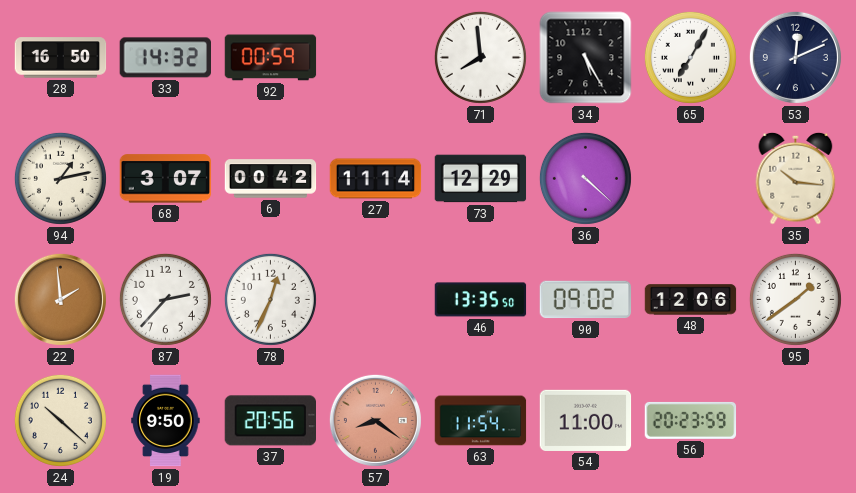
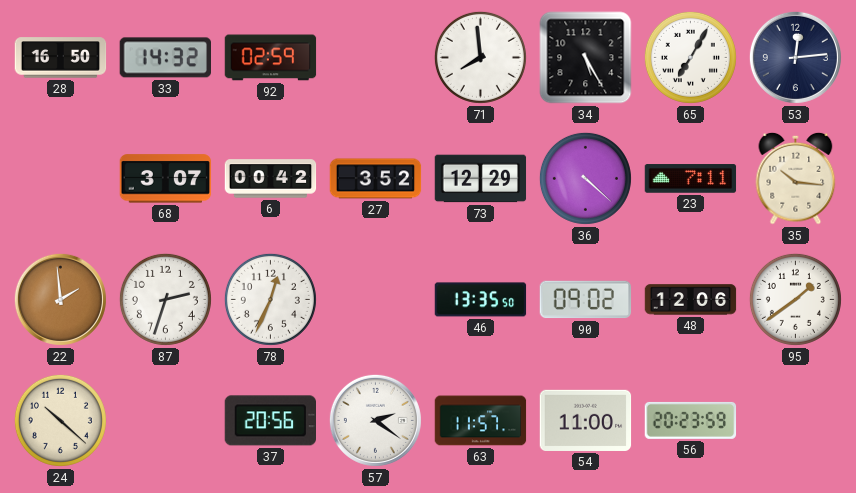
92: 00:59 -> 02:59
53: 12:11 -> 12:14
94: 1:13 -> none
27: 11:14 -> 3:52
23: none -> 7:11
87: 2:37 -> 2:33
19: 9:50 -> none
57: 8:21 -> 2:21
57 dial: salmon -> white
63: 11:54 -> 11:57
